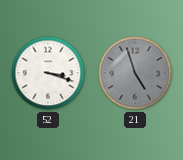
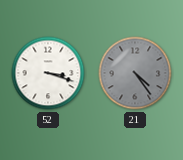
21: 4:57 -> 4:24
